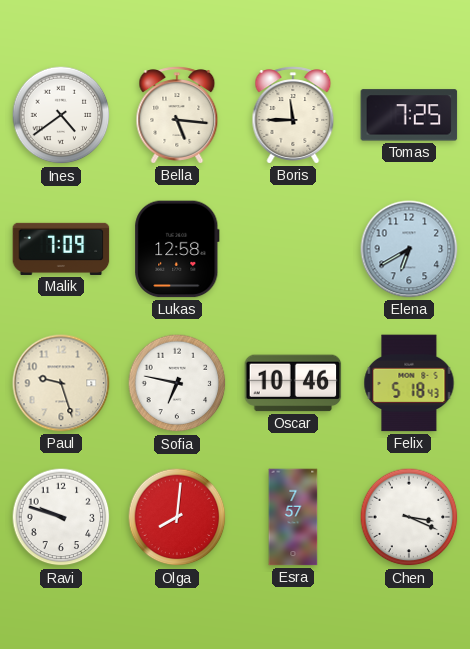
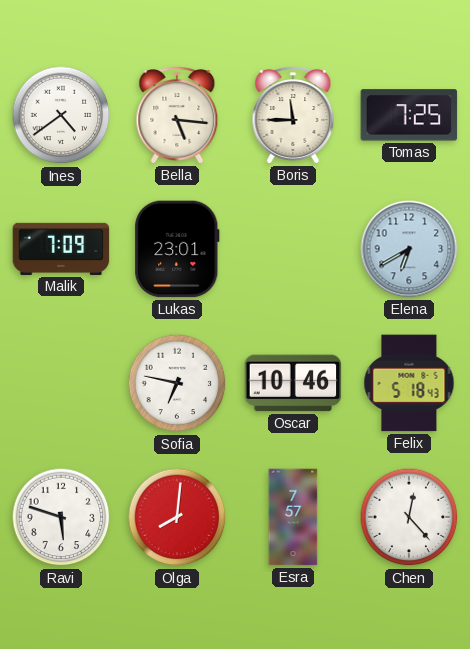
Lukas: 12:58 -> 23:01
Paul: 9:27 -> none
Ravi: 9:48 -> 5:48
Chen: 3:19 -> 12:23
